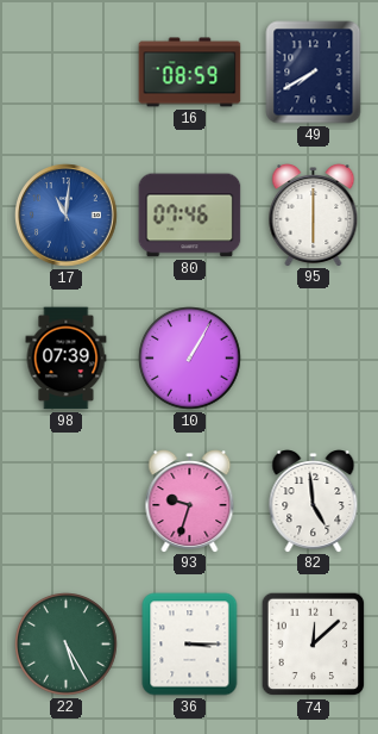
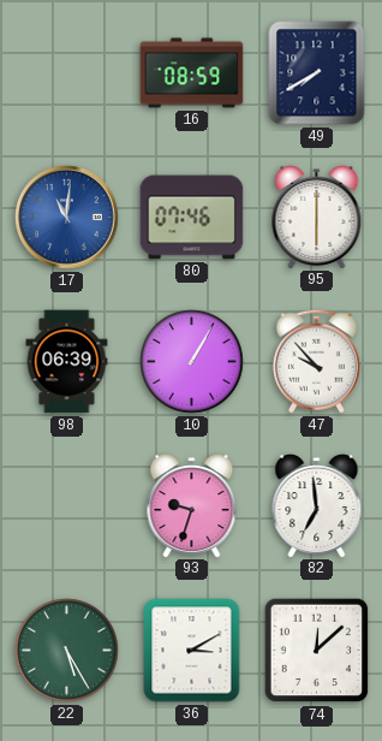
98: 07:39 -> 06:39
47: none -> 9:53
82: 4:59 -> 6:59
36: 3:15 -> 3:10
